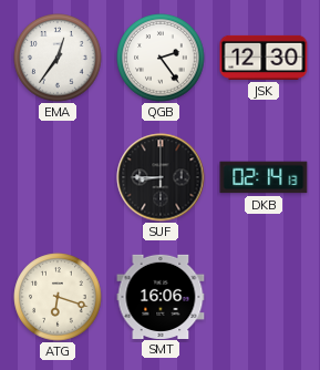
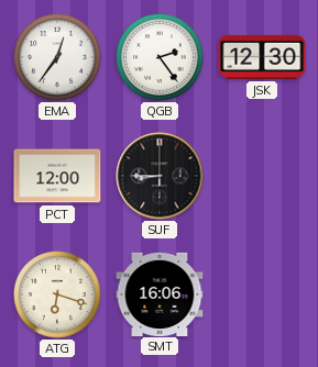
PCT: none -> 12:00
DKB: 02:14 -> none
